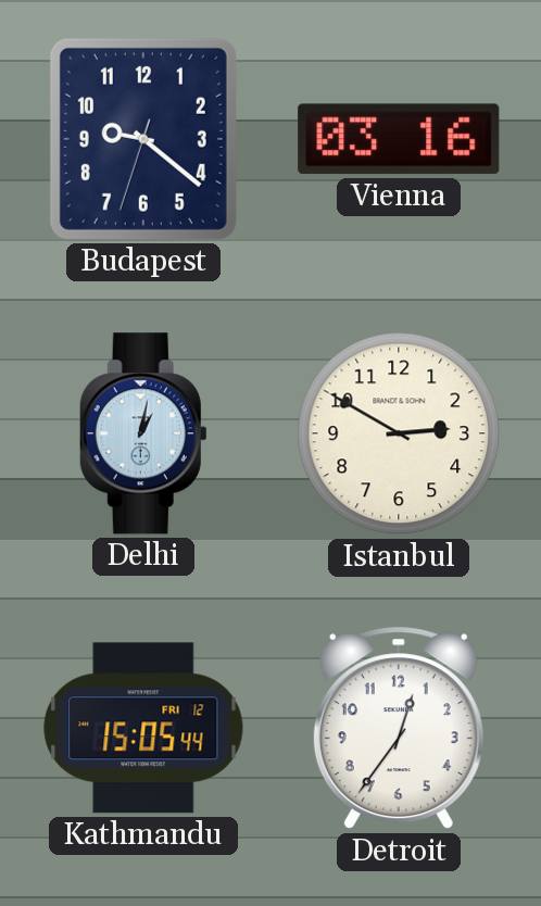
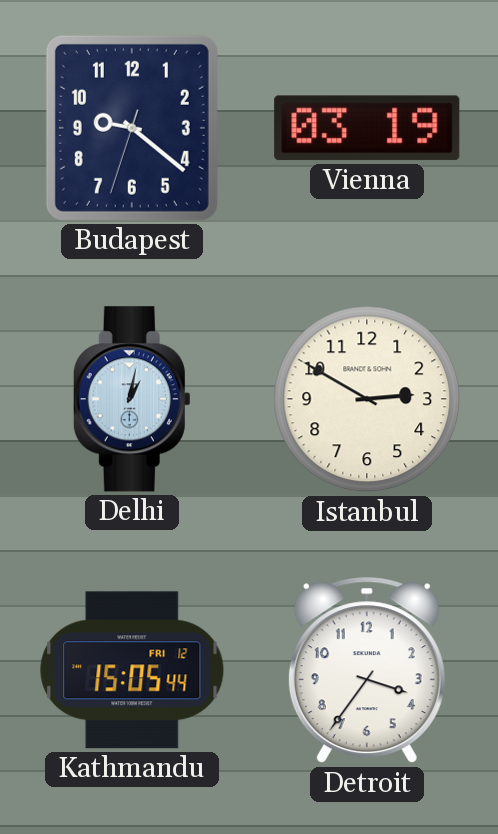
Vienna: 03:16 -> 03:19
Detroit: 12:36 -> 3:36
